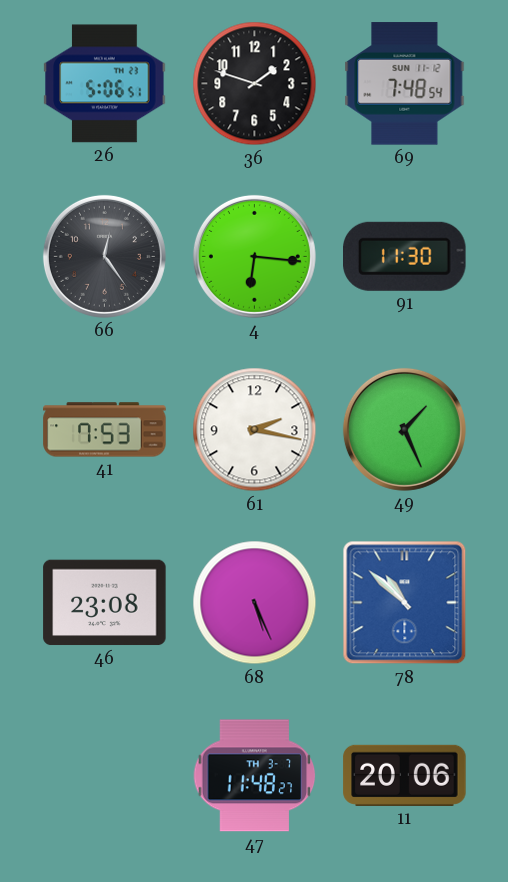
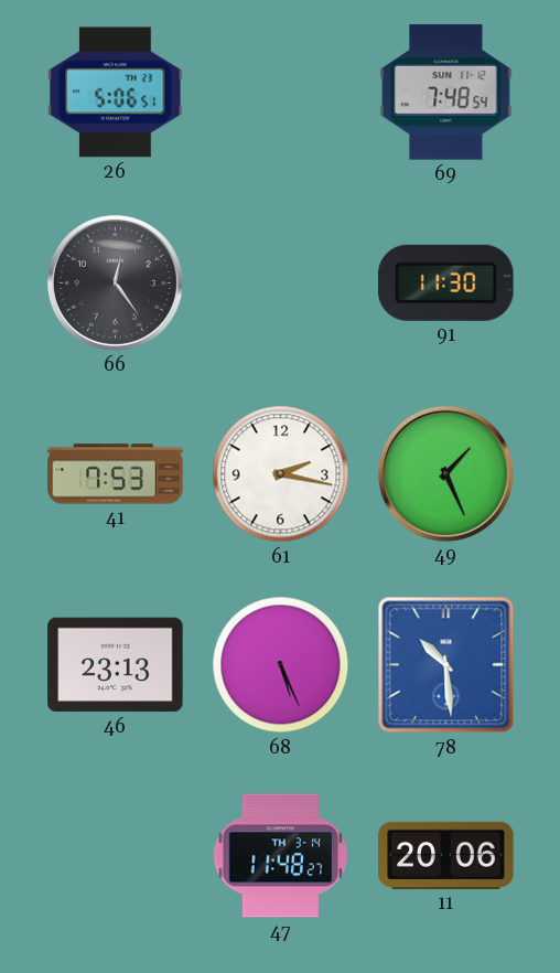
36: 1:48 -> none
4: 6:16 -> none
46: 23:08 -> 23:13
78: 10:52 -> 10:29
47 date: TH 3-7 -> TH 3-14
